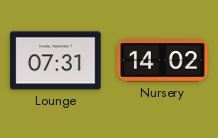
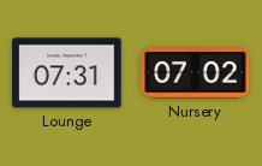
Nursery: 14:02 -> 07:02
